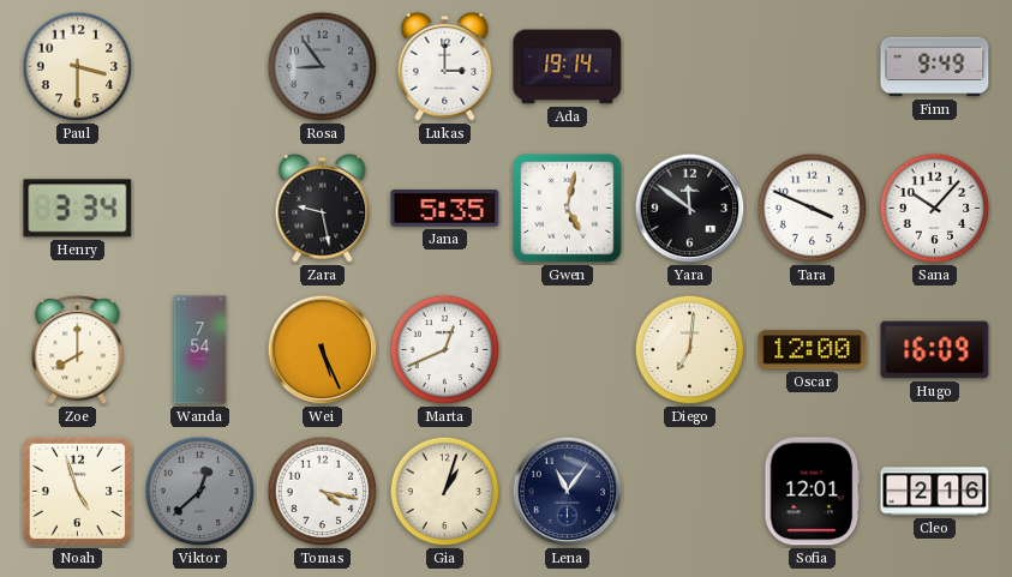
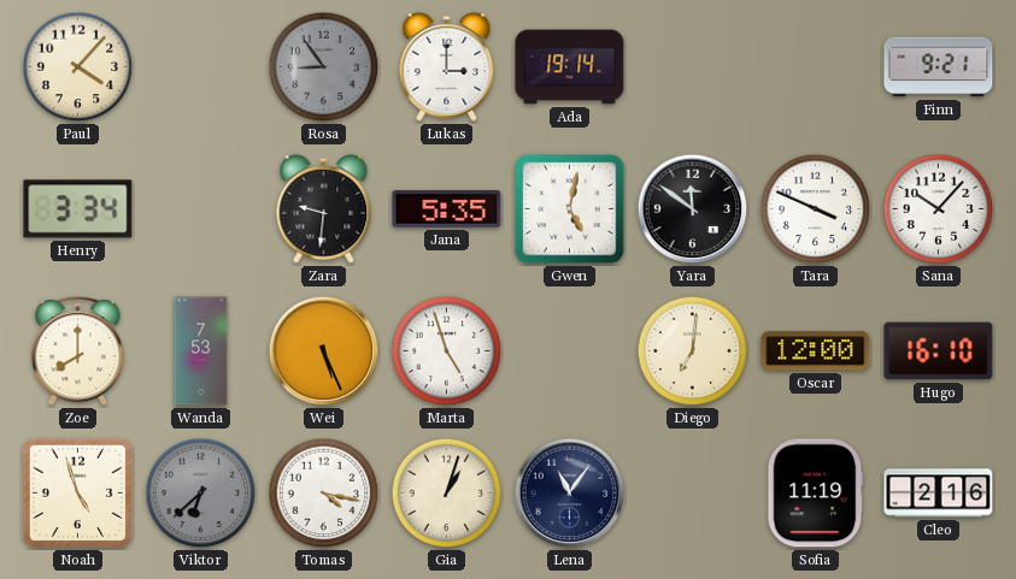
Paul: 3:30 -> 4:07
Finn: 9:49 -> 9:21
Zara: 9:28 -> 9:31
Wanda: 7:54 -> 7:53
Marta: 12:41 -> 4:57
Hugo: 16:09 -> 16:10
Viktor: 12:38 -> 6:38
Sofia: 12:01 -> 11:19
